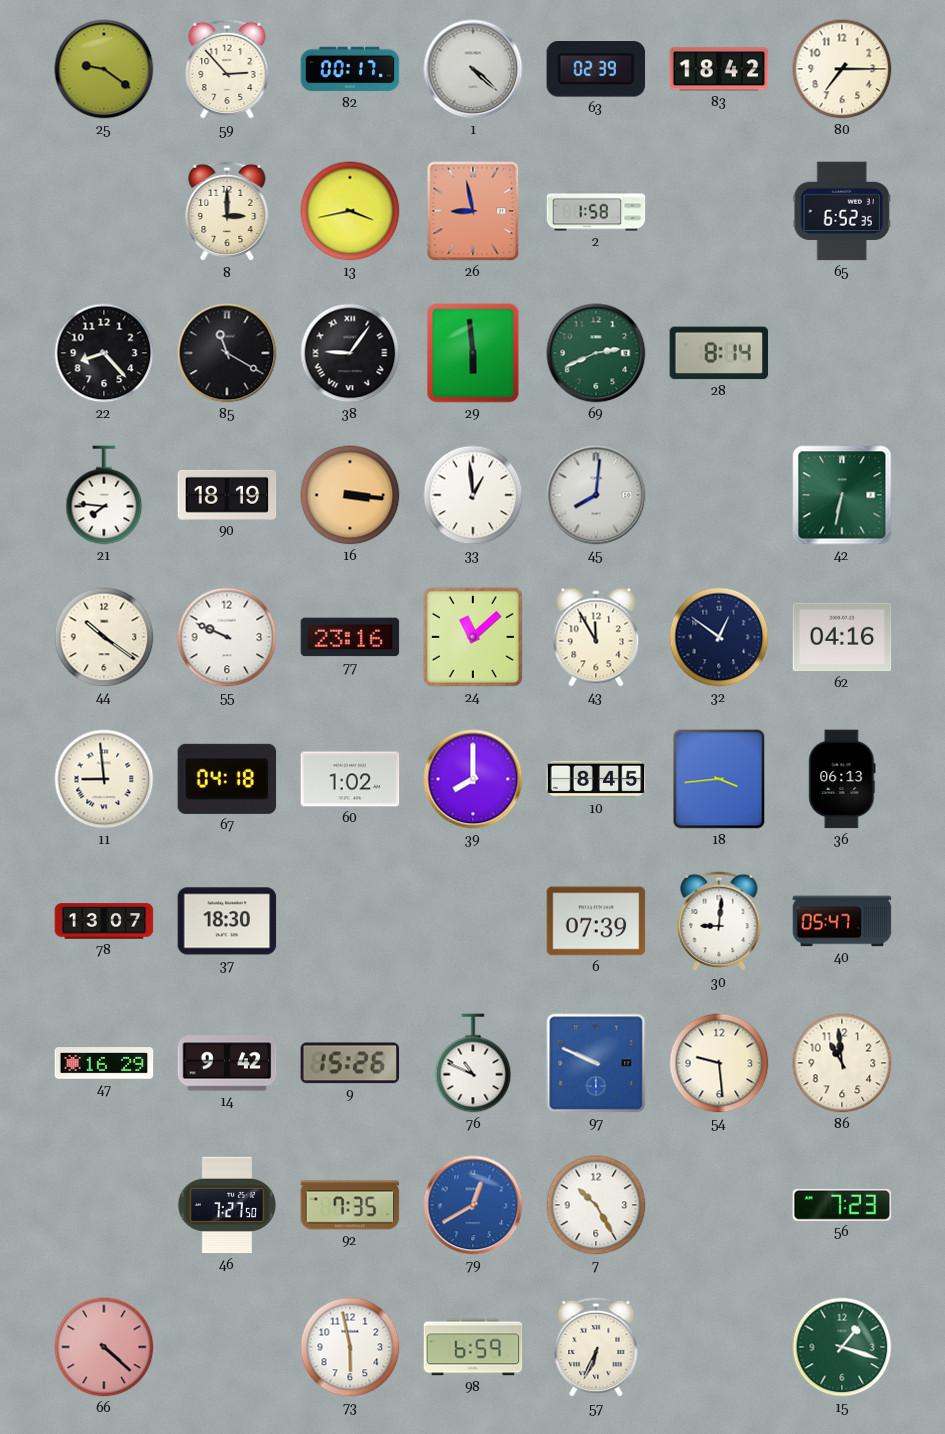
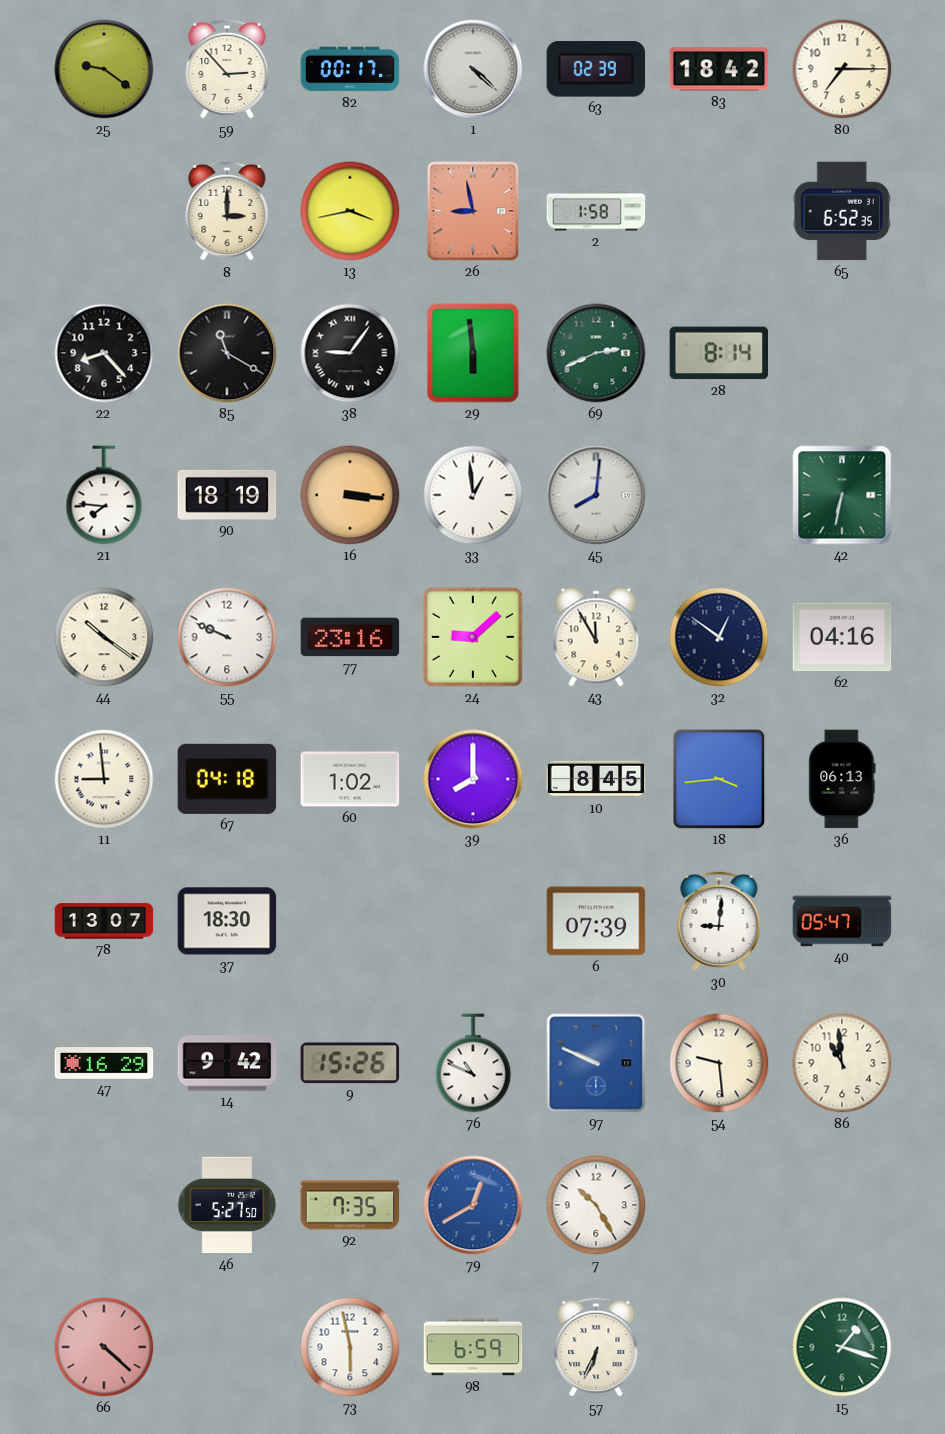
24: 11:08 -> 9:08
46: 7:27 -> 5:27
56: 7:23 -> none
